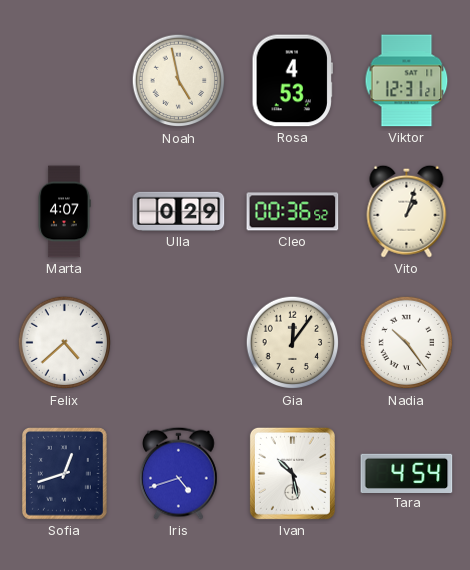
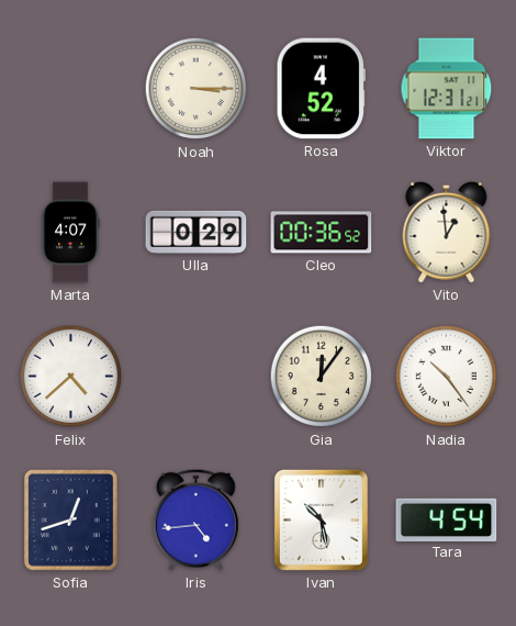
Noah: 4:58 -> 3:15
Rosa: 4:53 -> 4:52
Vito: 1:03 -> 12:59
Iris: 4:42 -> 4:44
